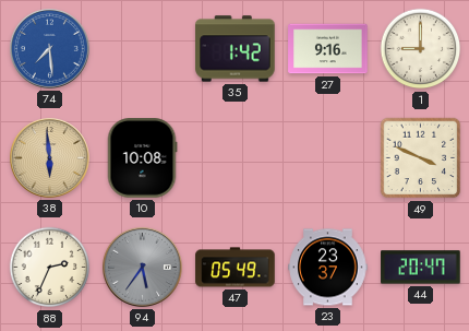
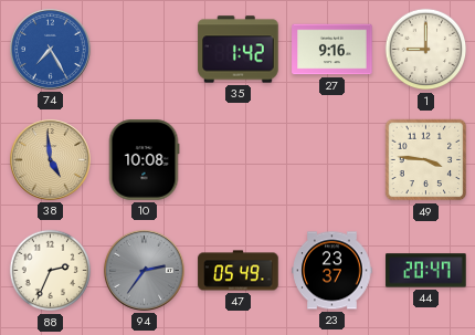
74: 7:29 -> 7:25
38: 5:59 -> 4:59
49: 3:49 -> 3:46
94: 5:36 -> 2:36
